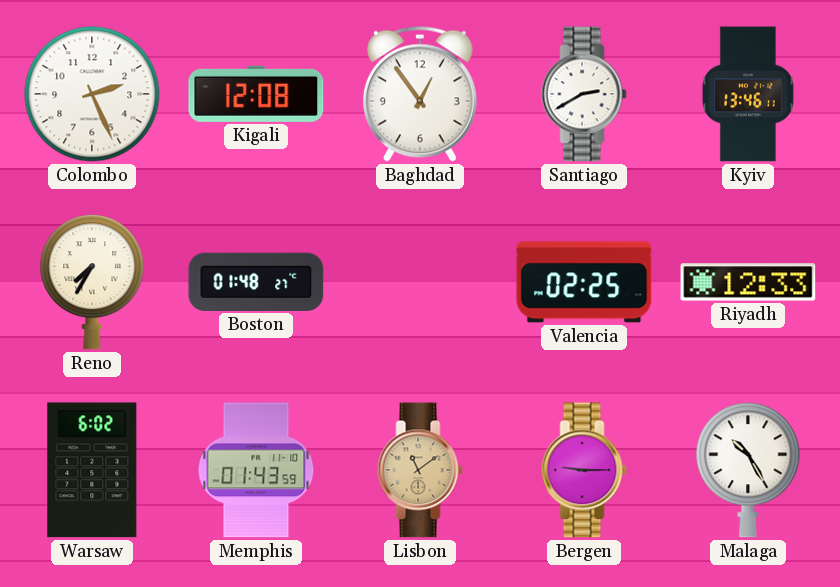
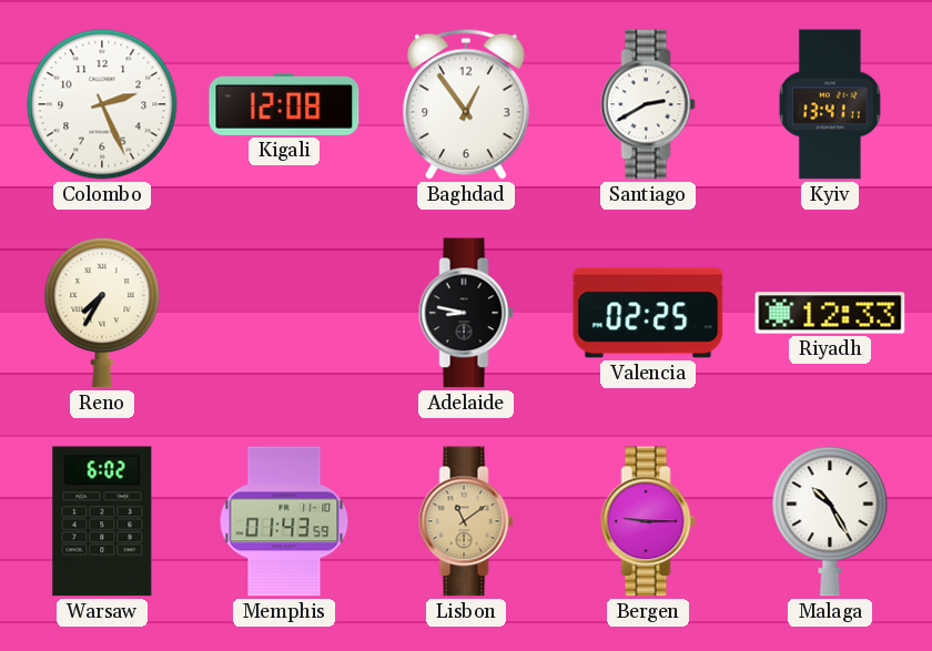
Kyiv: 13:46 -> 13:41
Boston: 01:48 -> none
Adelaide: none -> 8:47
